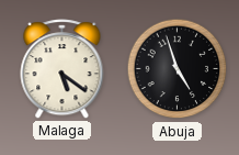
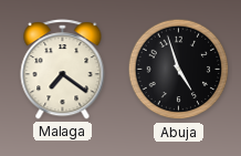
Malaga: 5:21 -> 7:21
